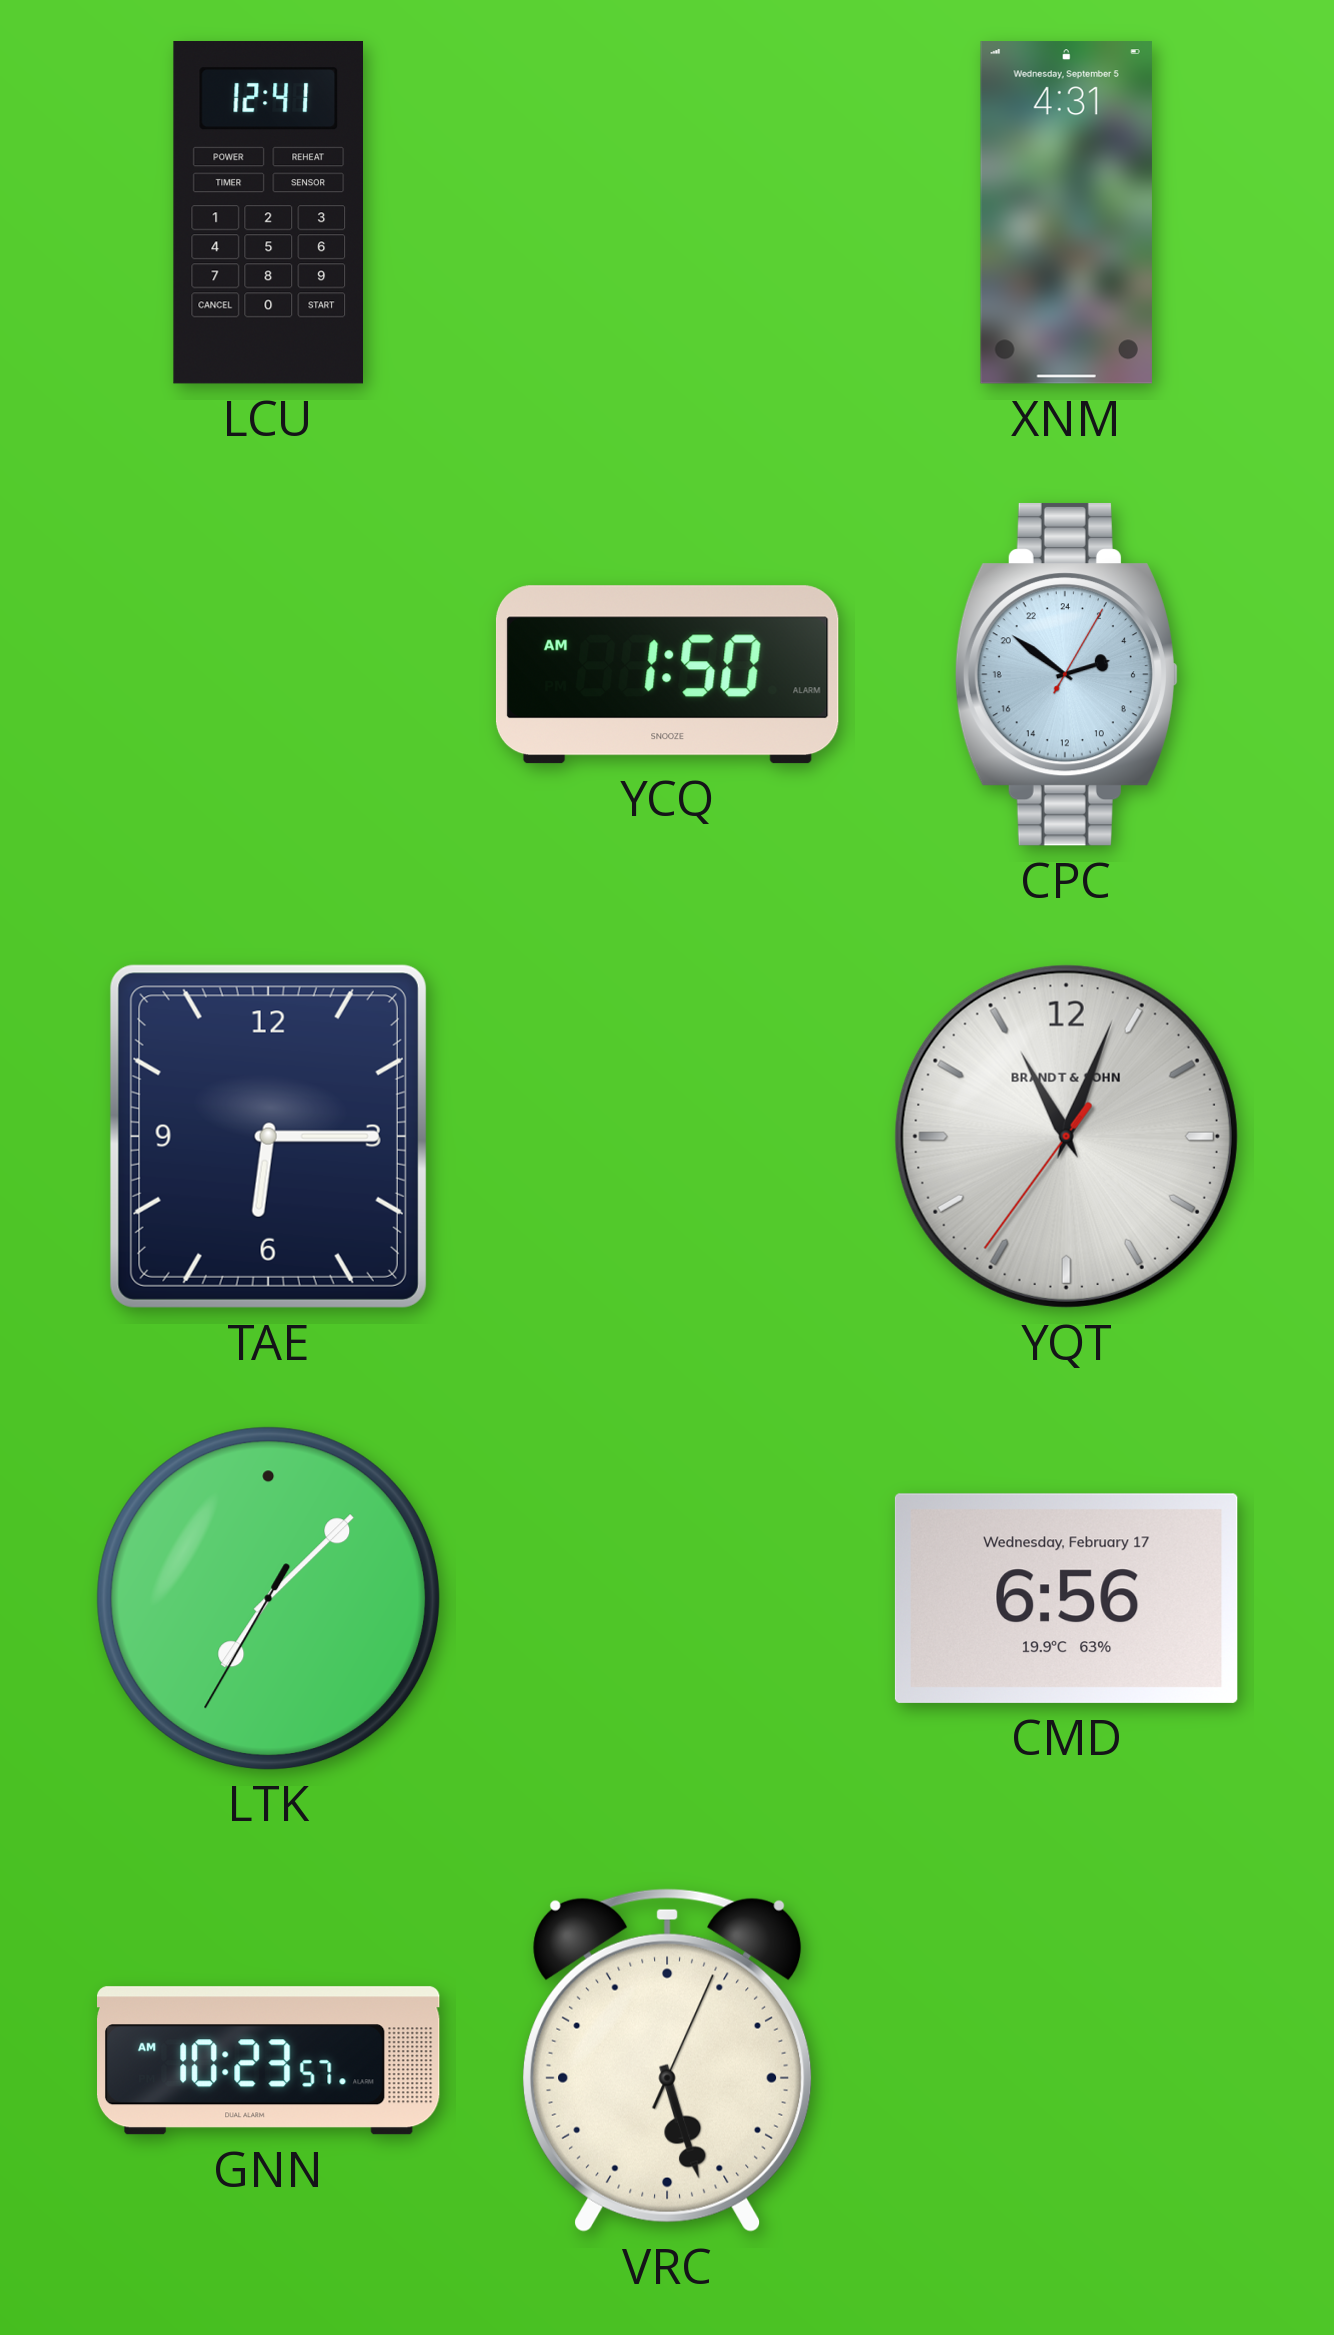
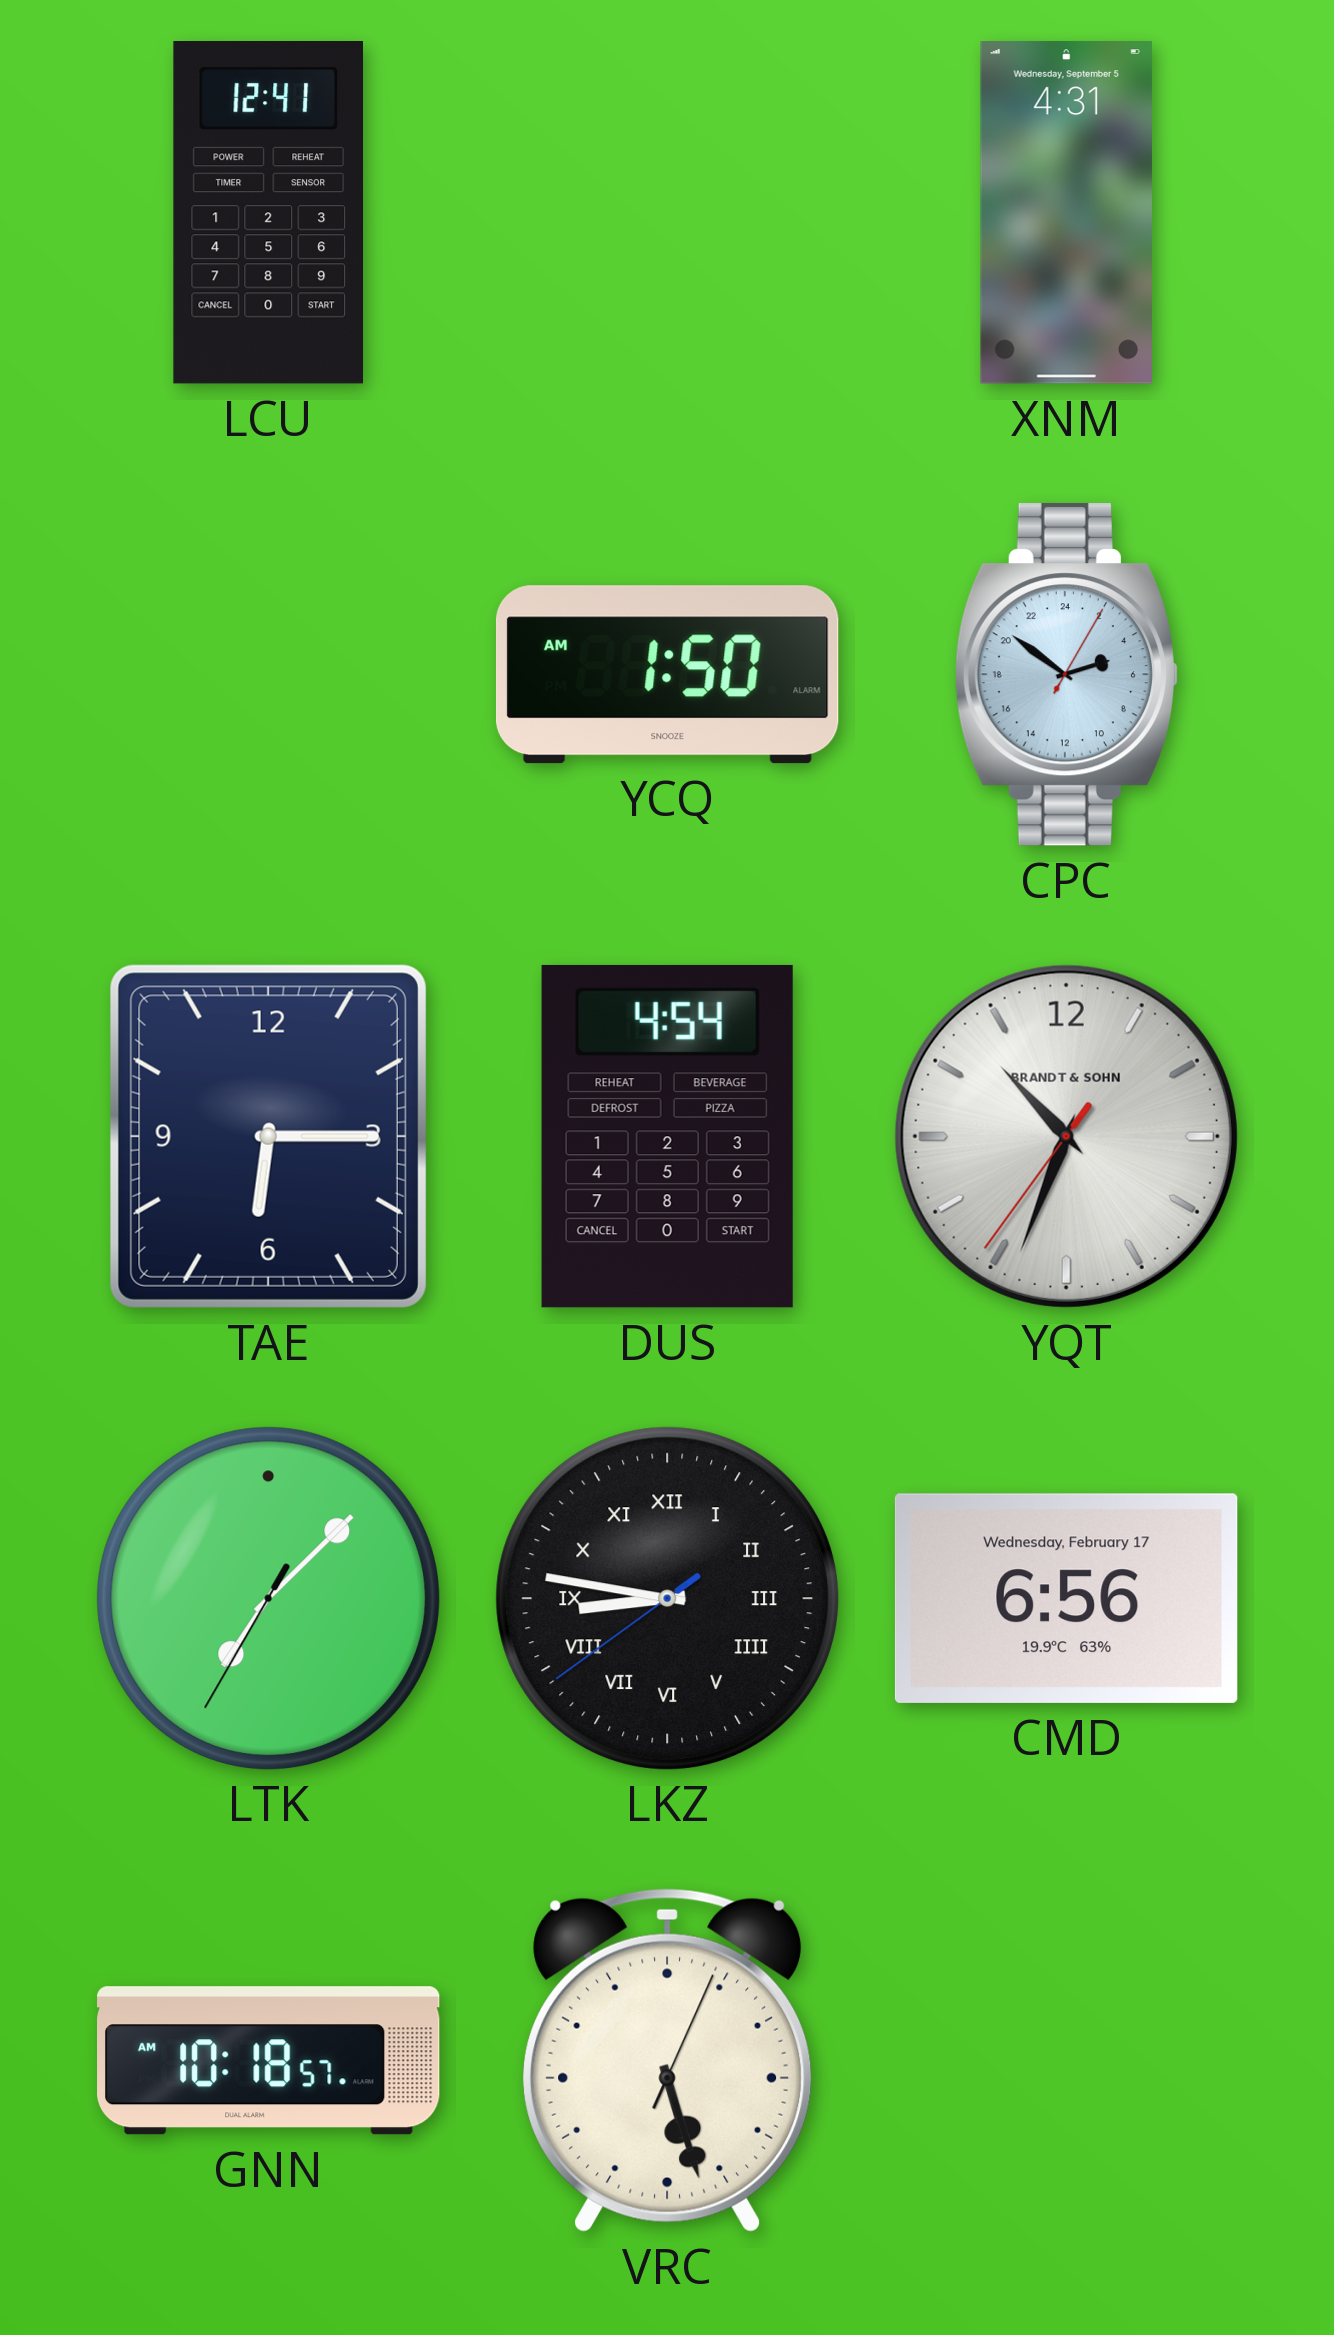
DUS: none -> 4:54
YQT: 11:03 -> 10:33
LKZ: none -> 8:46
GNN: 10:23 -> 10:18
